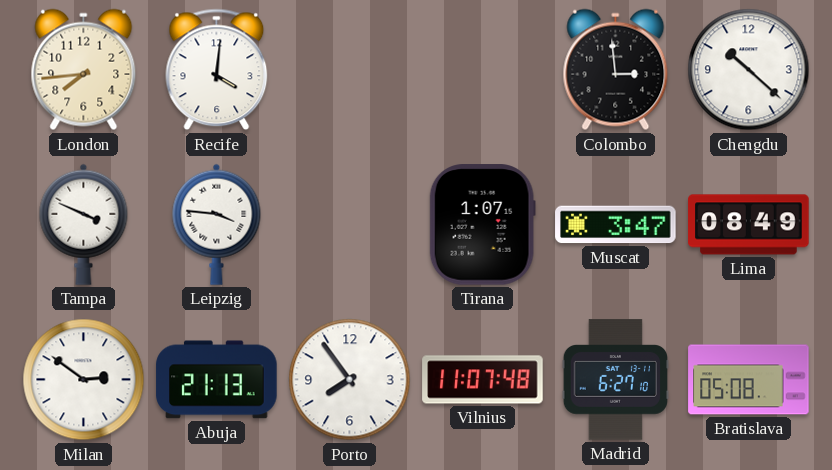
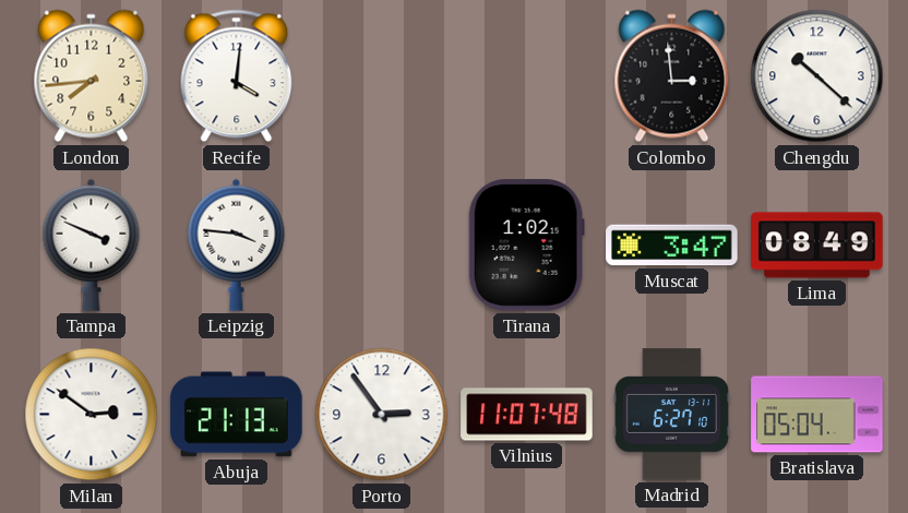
Tirana: 1:07 -> 1:02
Porto: 7:54 -> 2:54
Bratislava: 05:08 -> 05:04
